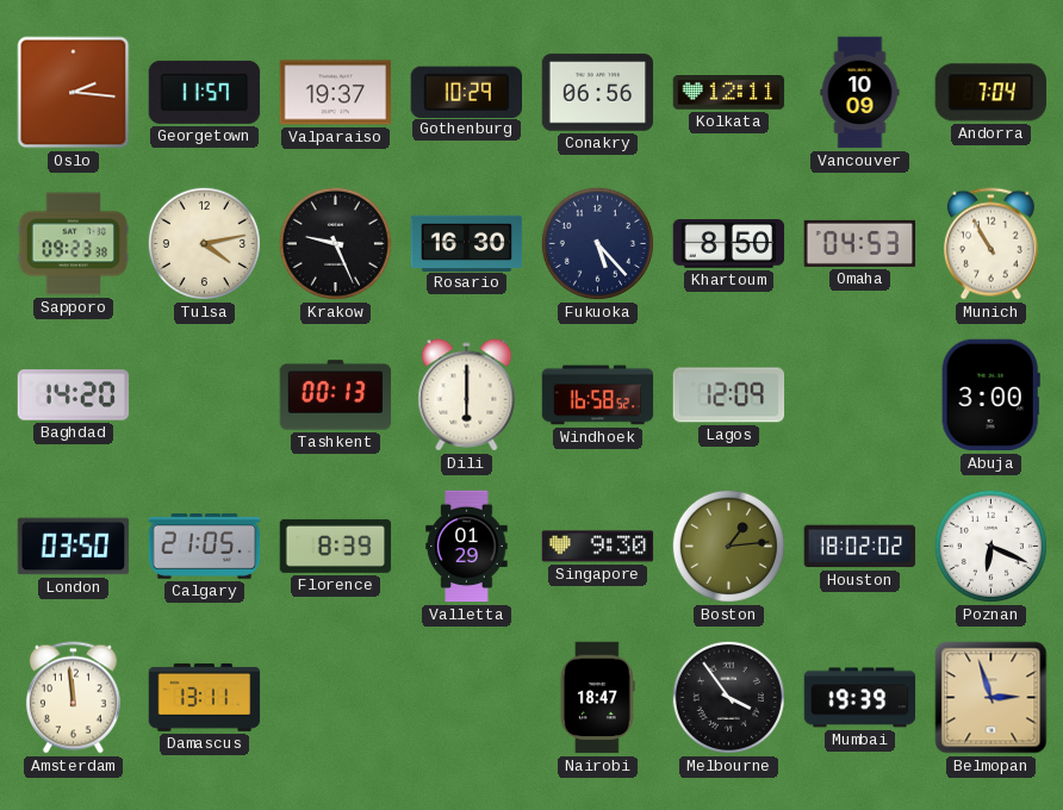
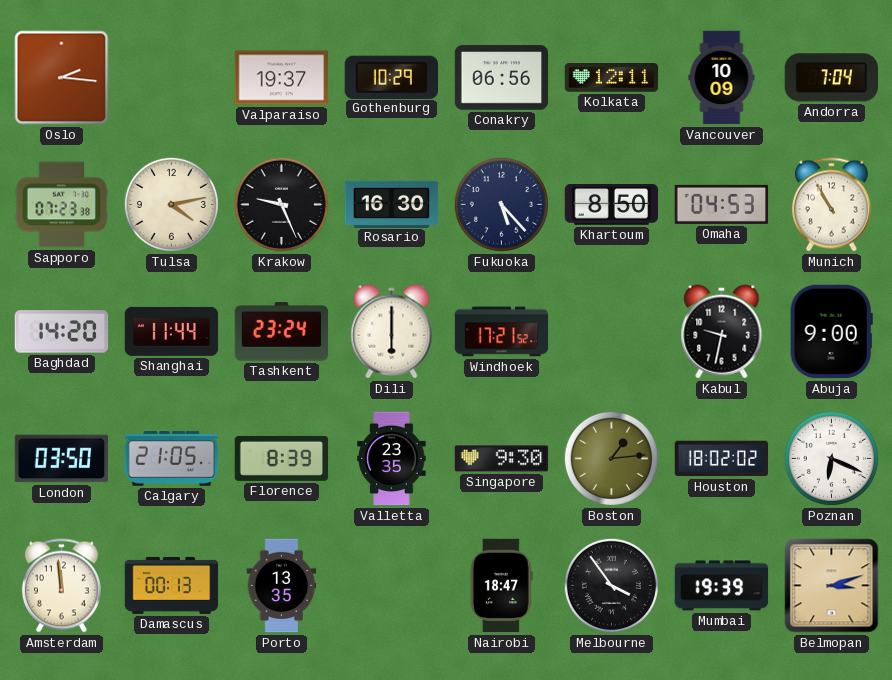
Georgetown: 11:57 -> none
Sapporo: 09:23 -> 07:23
Shanghai: none -> 11:44
Tashkent: 00:13 -> 23:24
Windhoek: 16:58 -> 17:21
Lagos: 12:09 -> none
Kabul: none -> 9:32
Abuja: 3:00 -> 9:00
Valletta: 01:29 -> 23:35
Damascus: 13:11 -> 00:13
Porto: none -> 13:35
Belmopan: 2:57 -> 3:12
